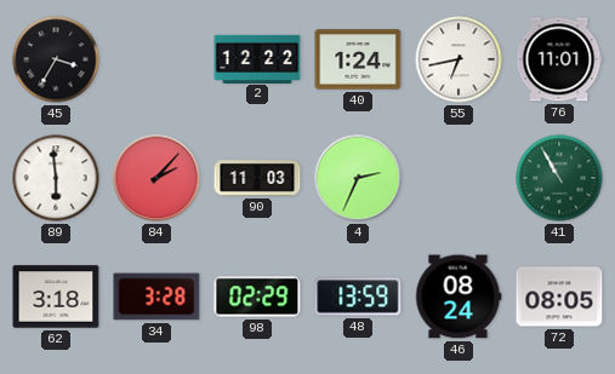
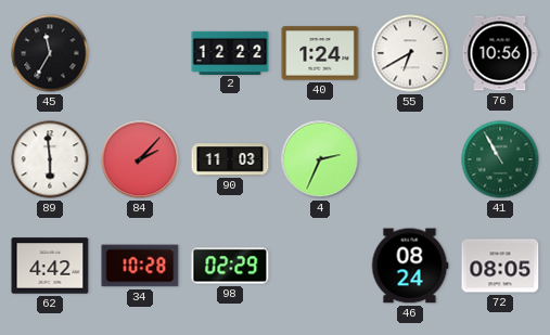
45: 3:35 -> 11:35
55: 6:43 -> 6:40
76: 11:01 -> 10:56
62: 3:18 -> 4:42
34: 3:28 -> 10:28
48: 13:59 -> none
